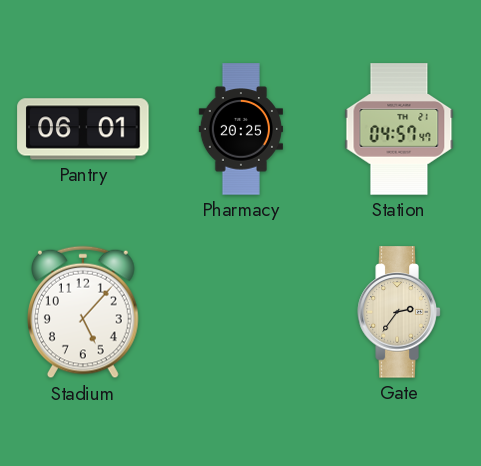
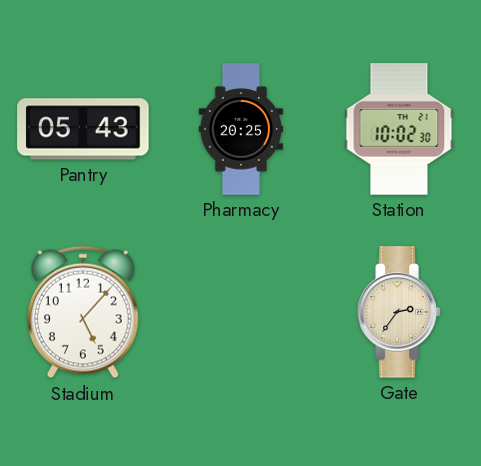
Pantry: 06:01 -> 05:43
Station: 04:57 -> 10:02
